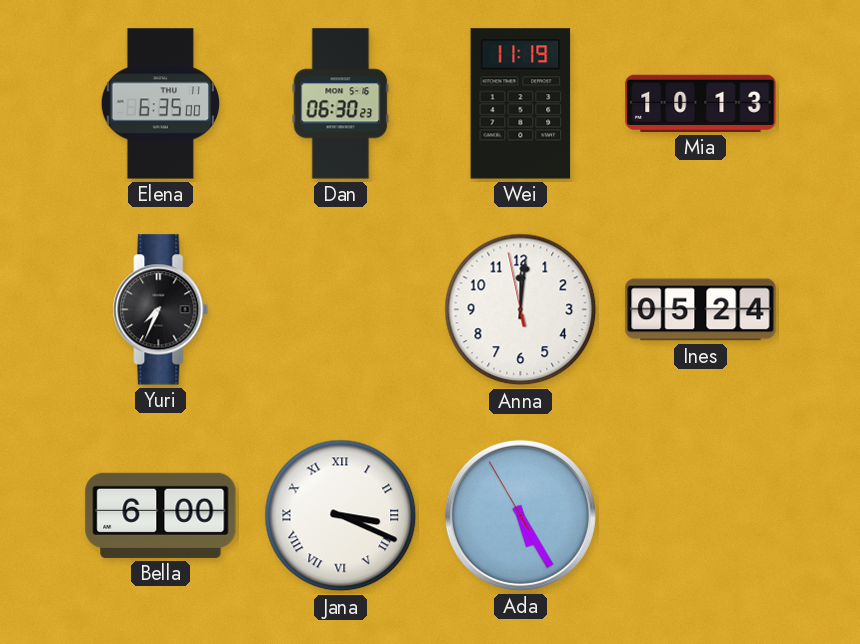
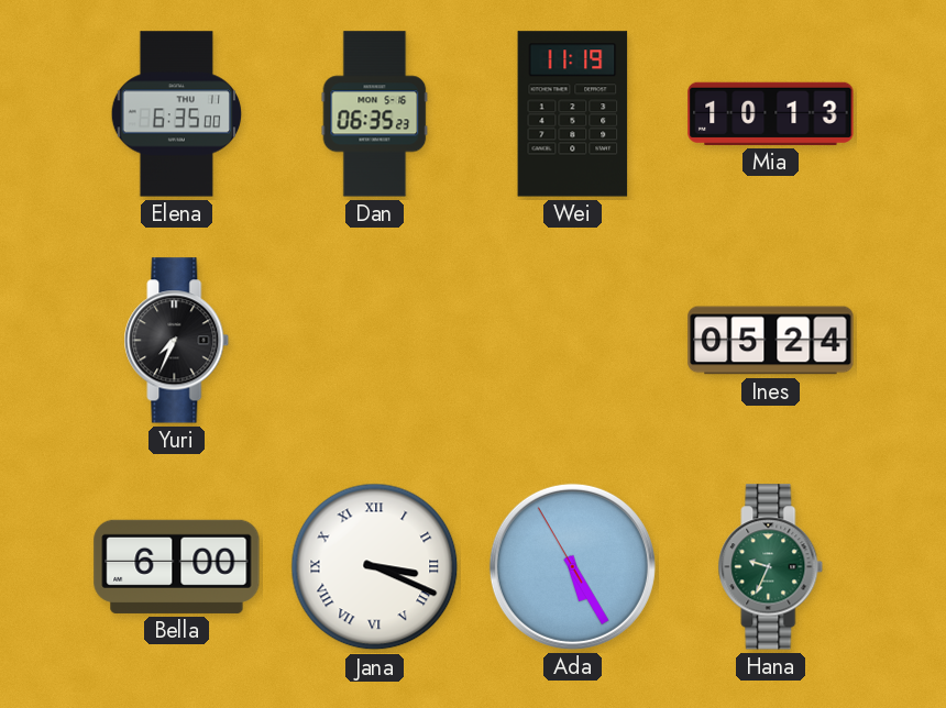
Dan: 06:30 -> 06:35
Anna: 12:00 -> none
Hana: none -> 9:34
